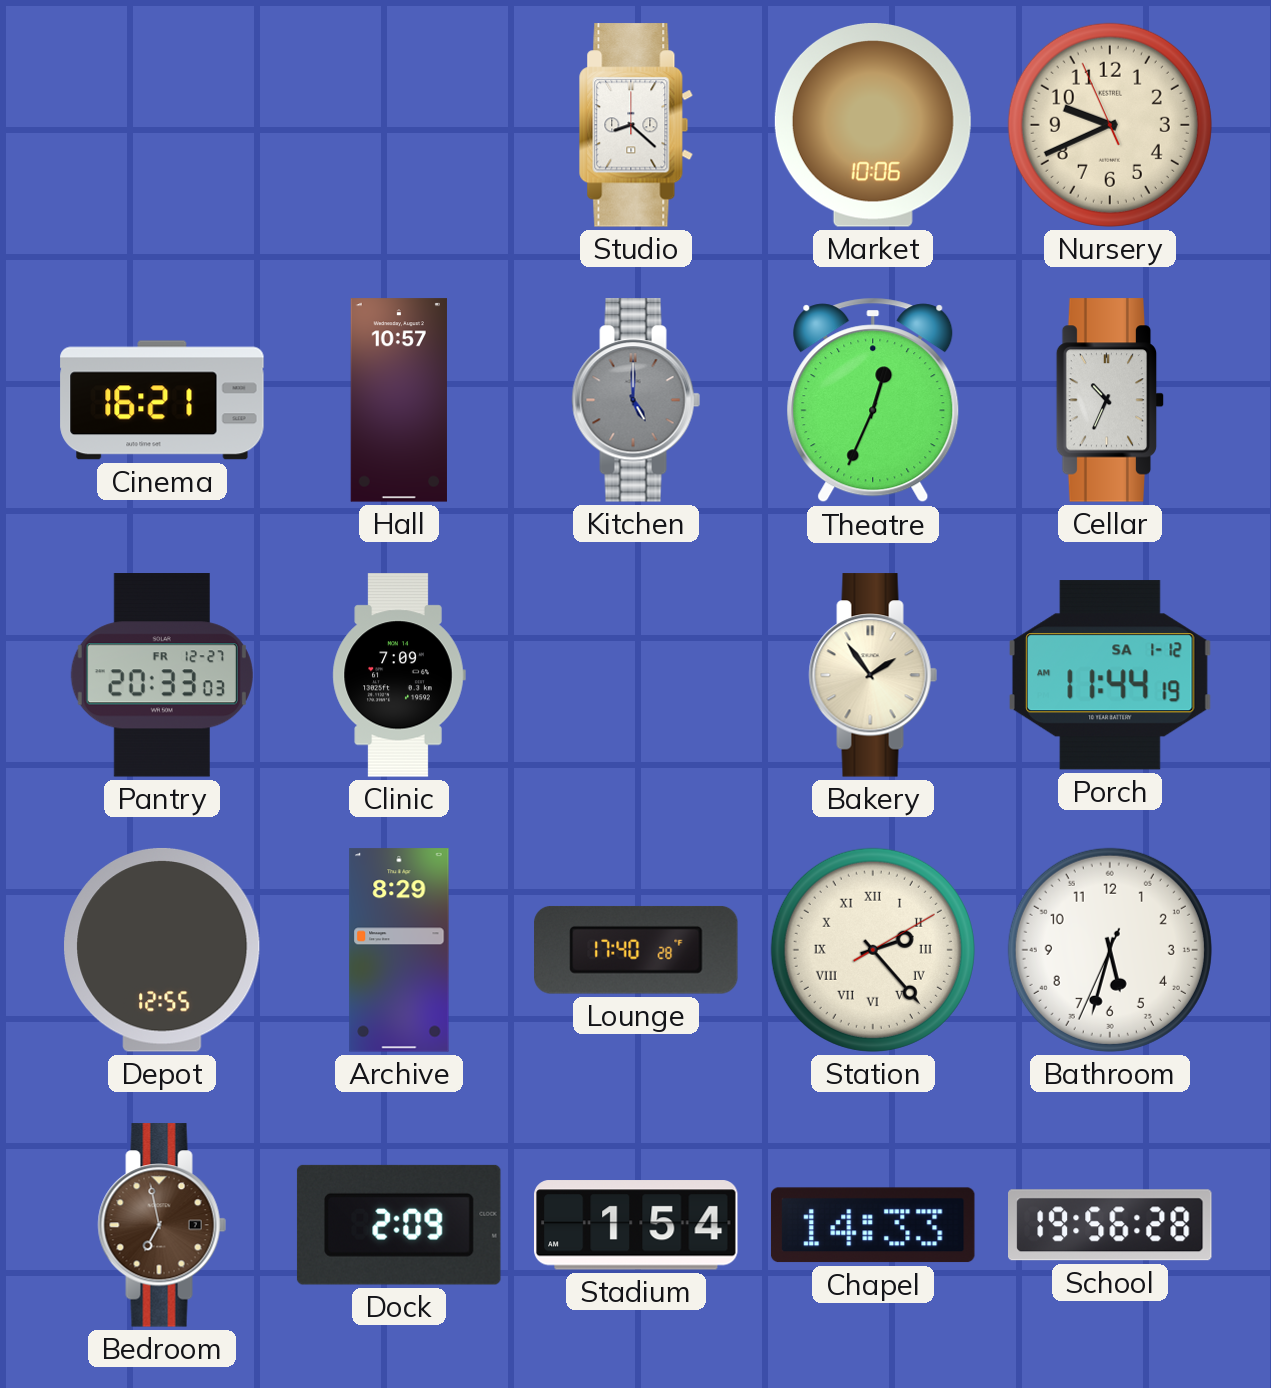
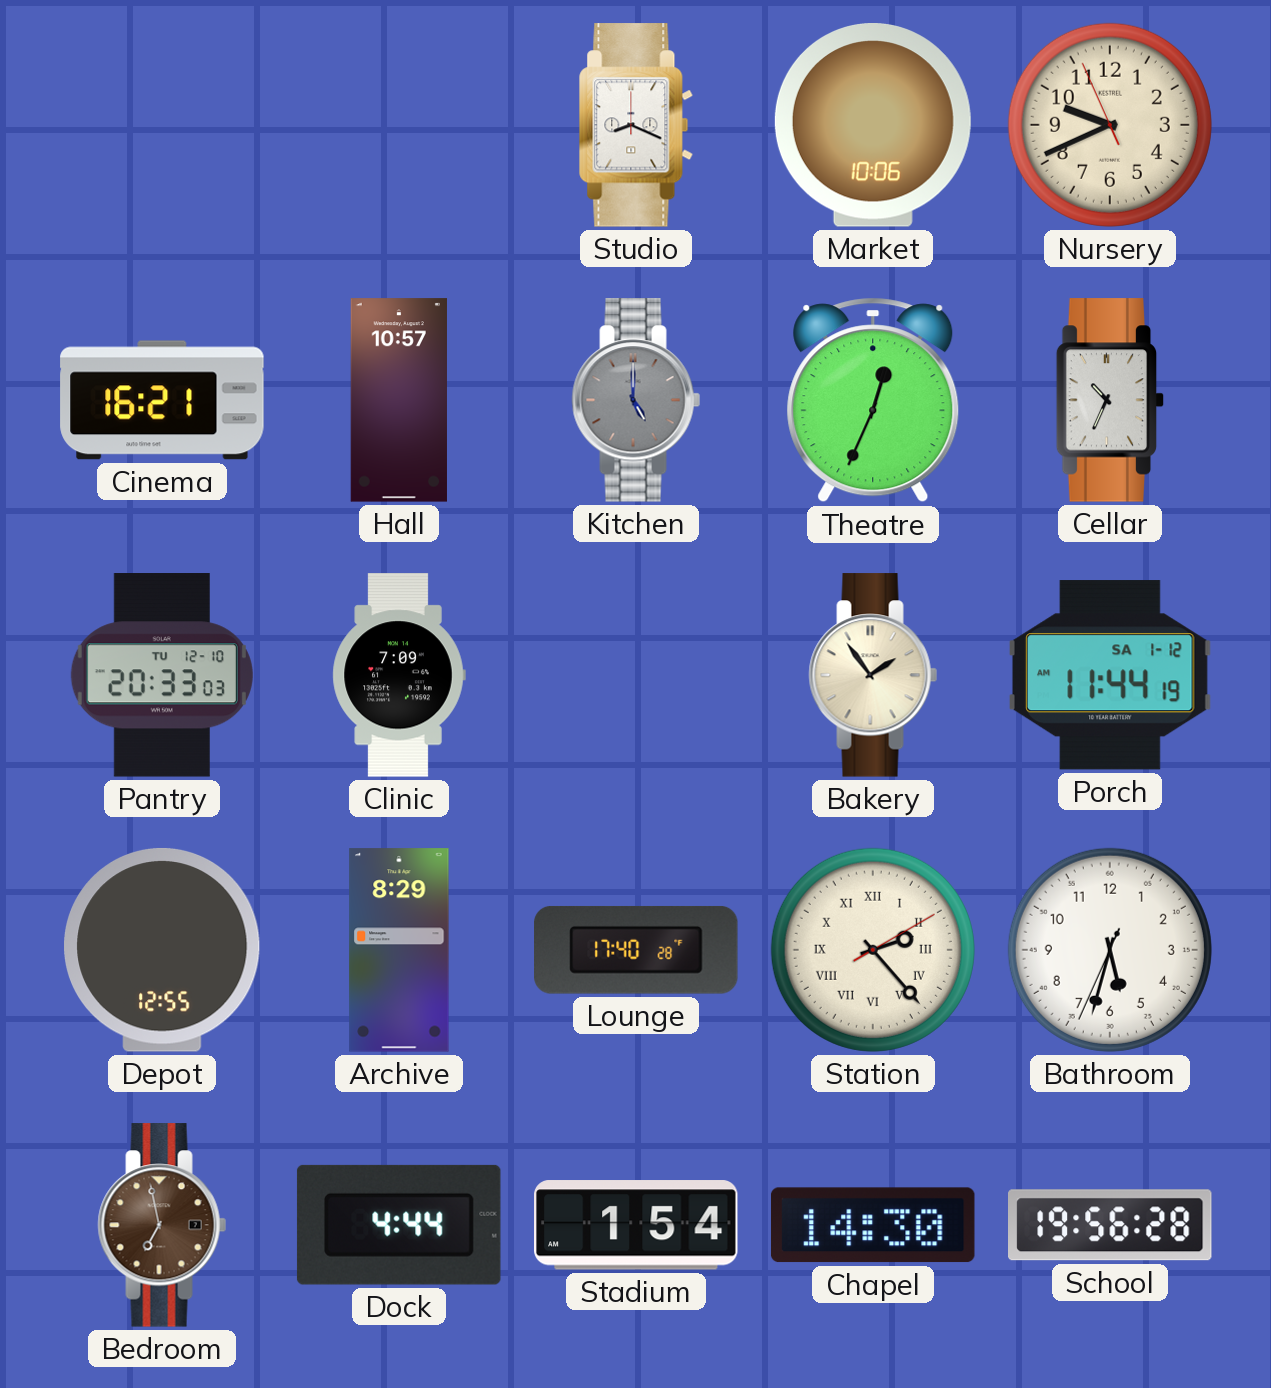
Studio: 8:22 -> 8:19
Pantry date: FR 12-27 -> TU 12-10
Dock: 2:09 -> 4:44
Chapel: 14:33 -> 14:30
